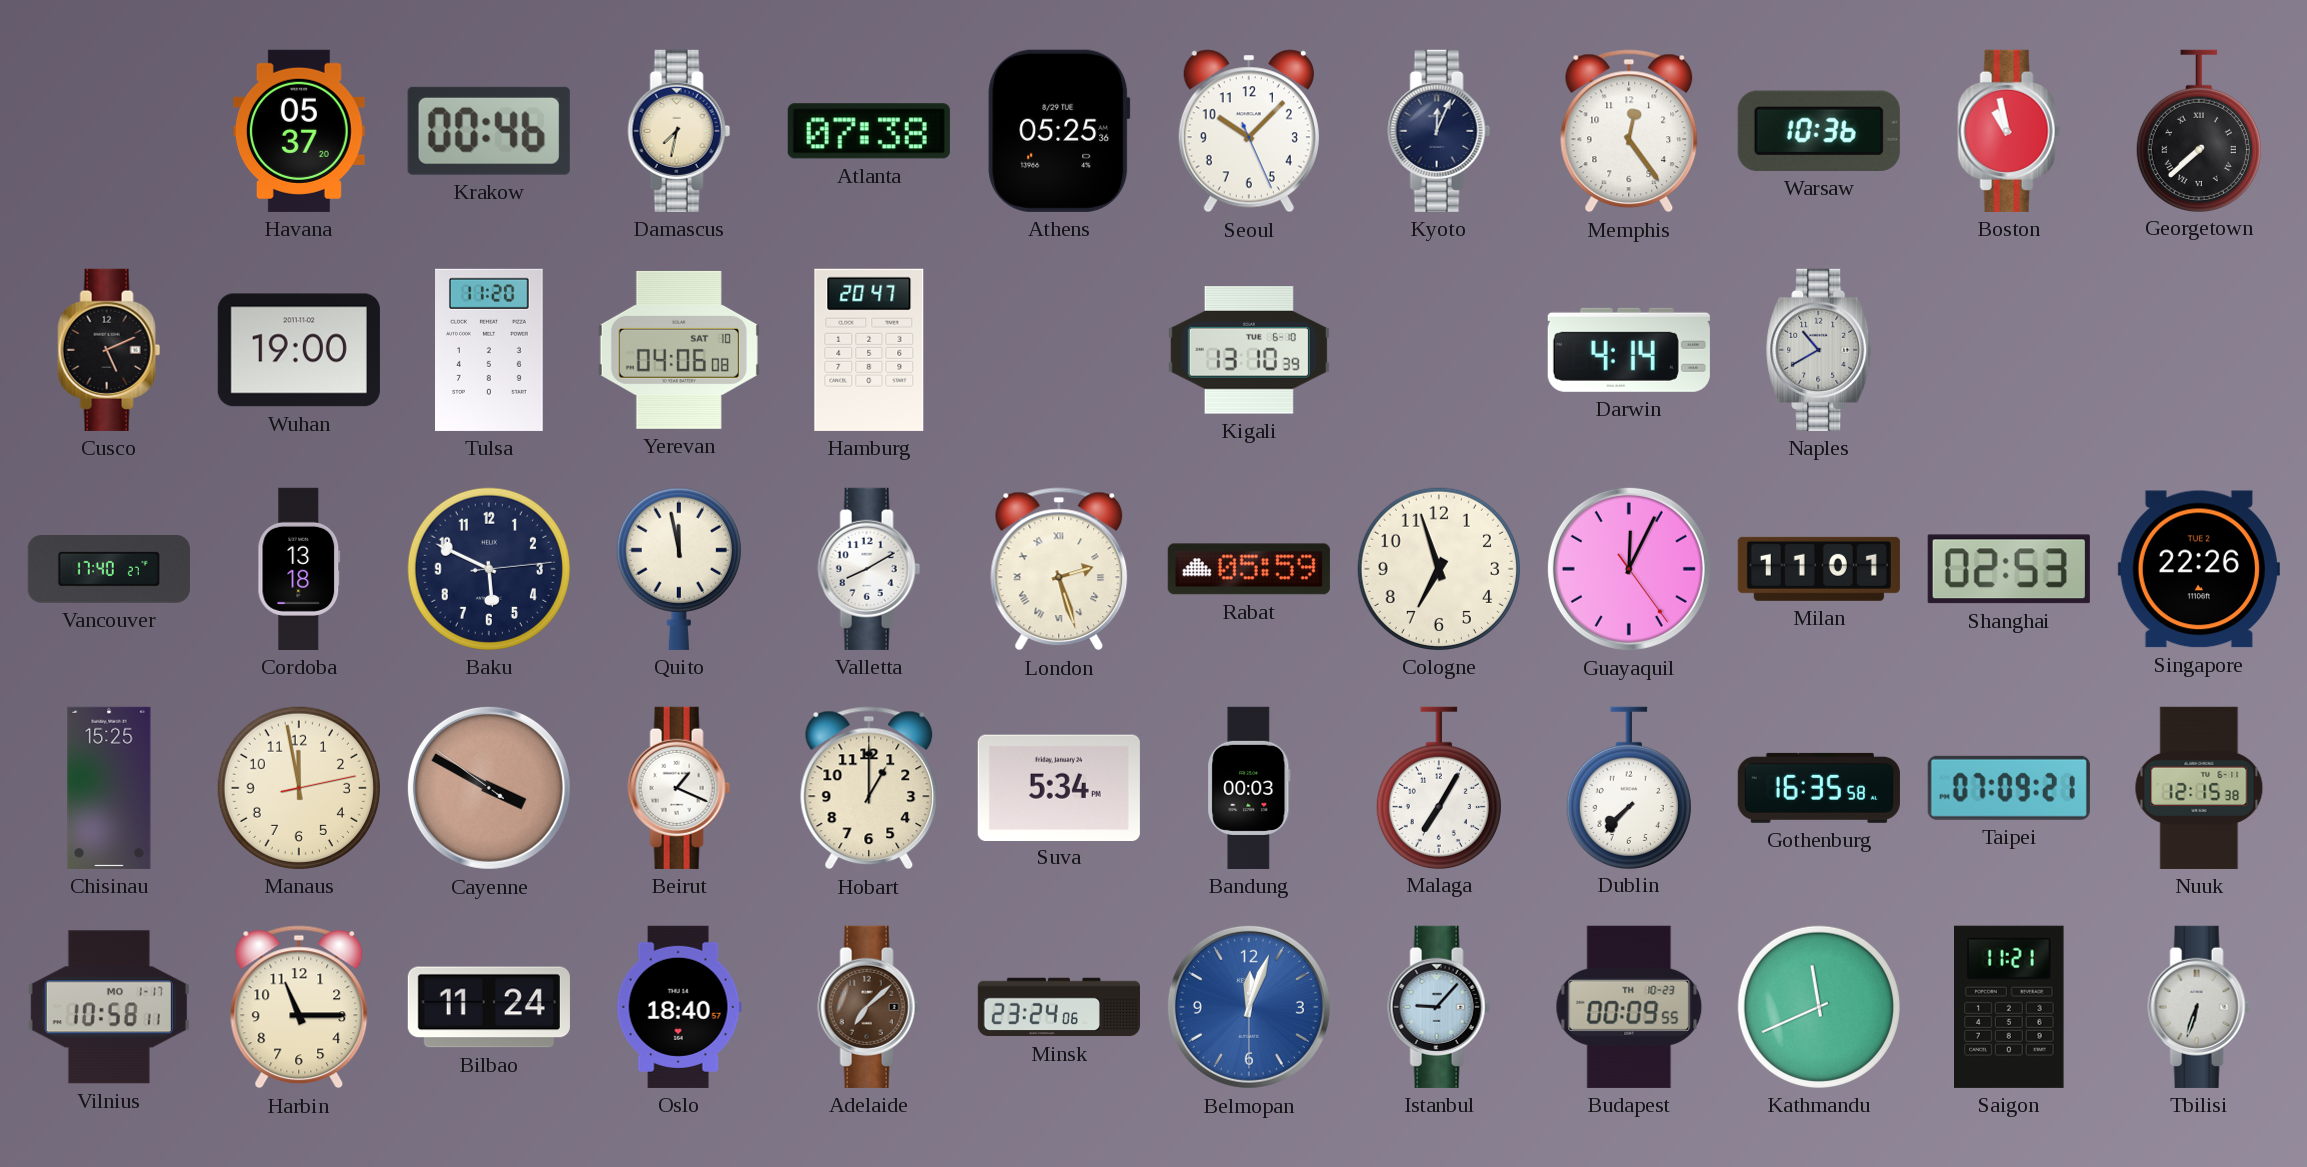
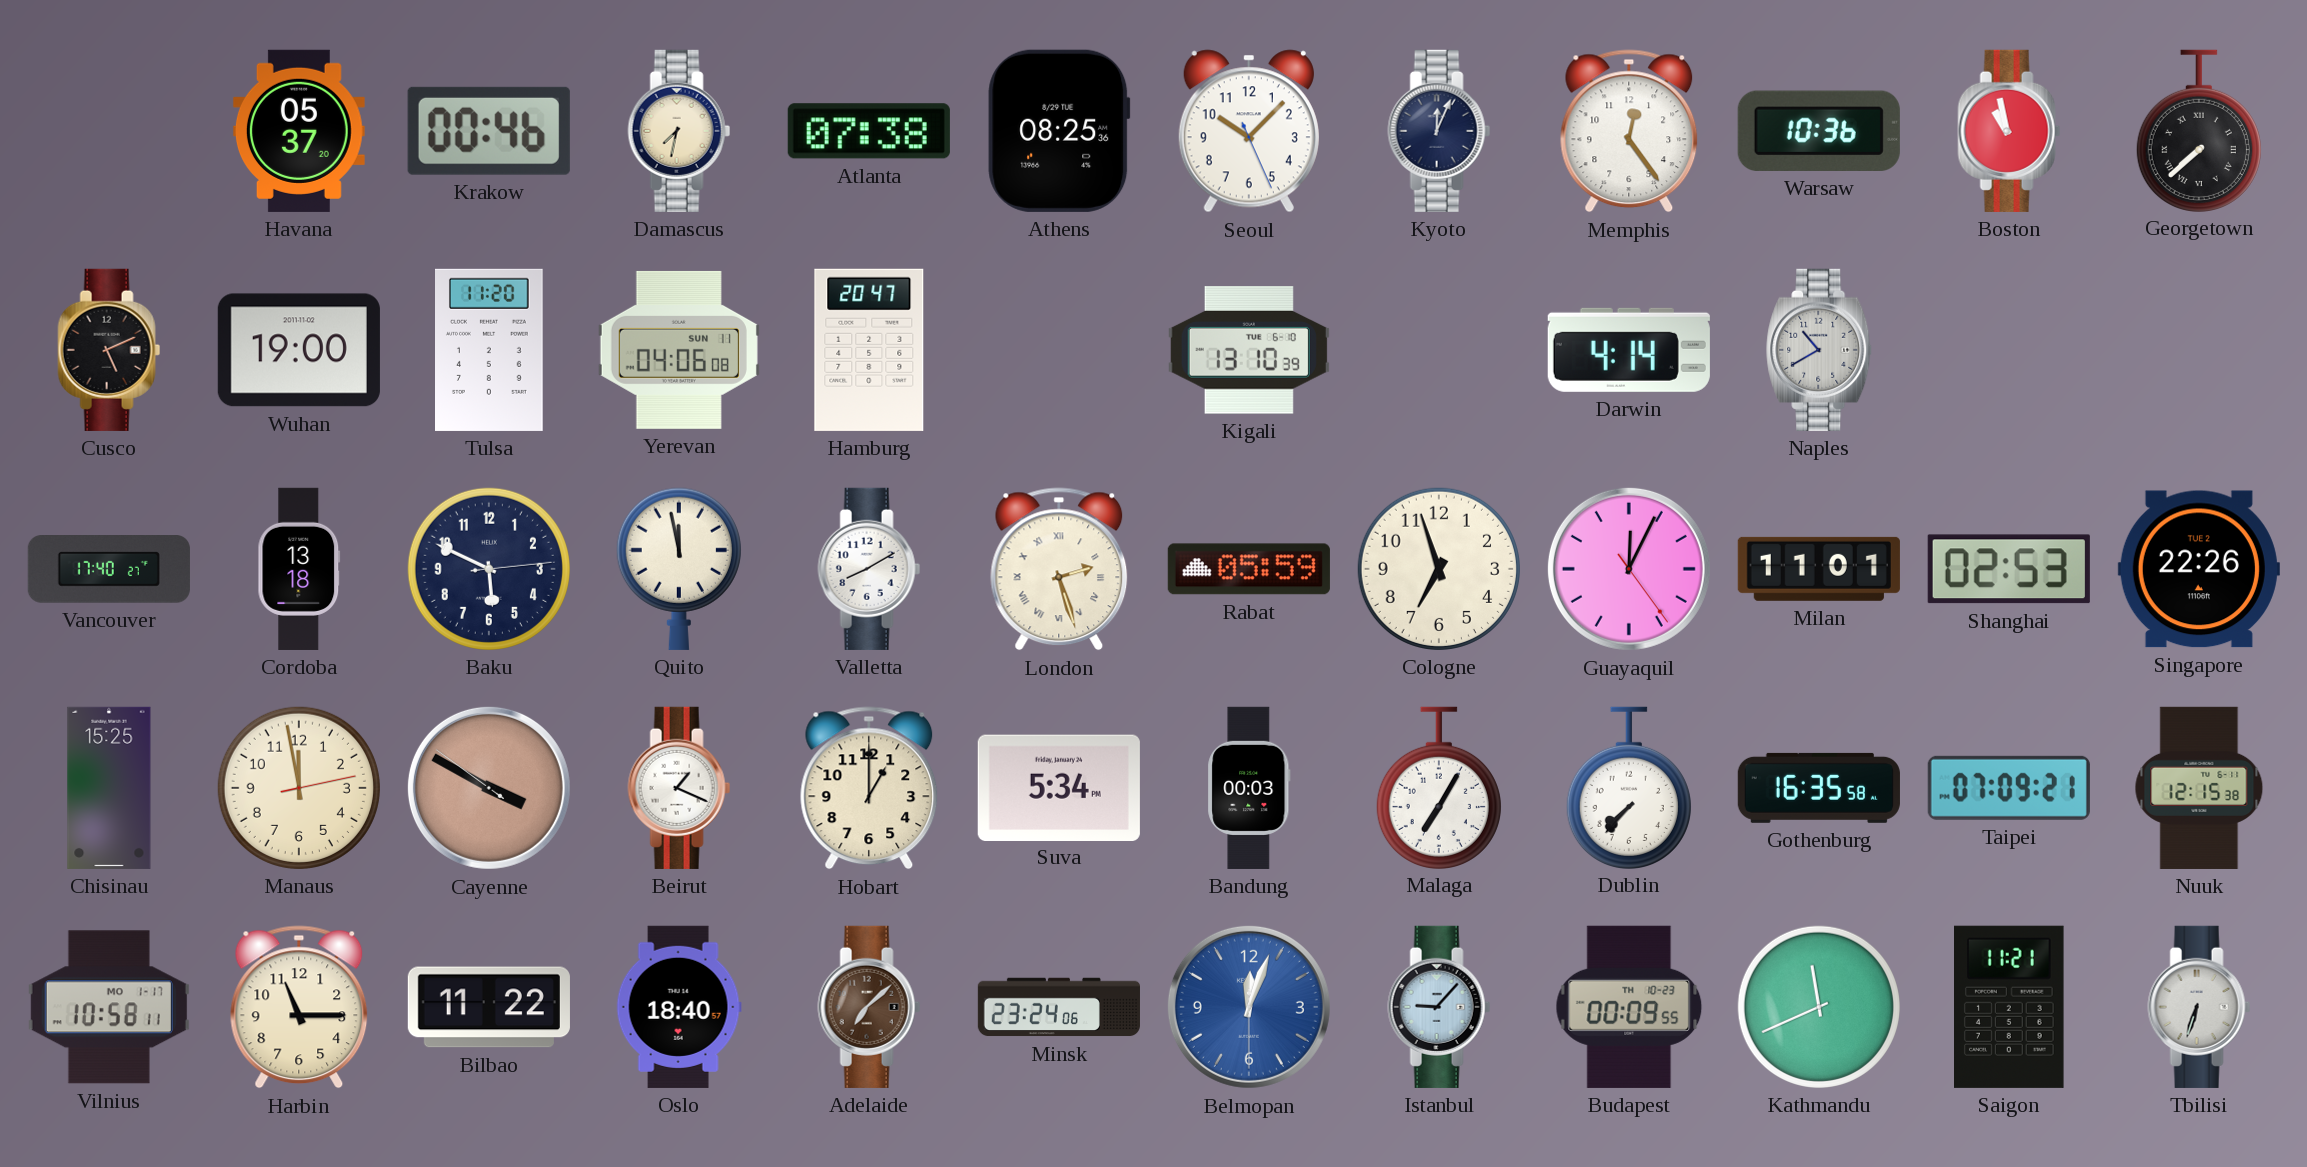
Athens: 05:25 -> 08:25
Yerevan date: SAT 10 -> SUN 11
Bilbao: 11:24 -> 11:22
